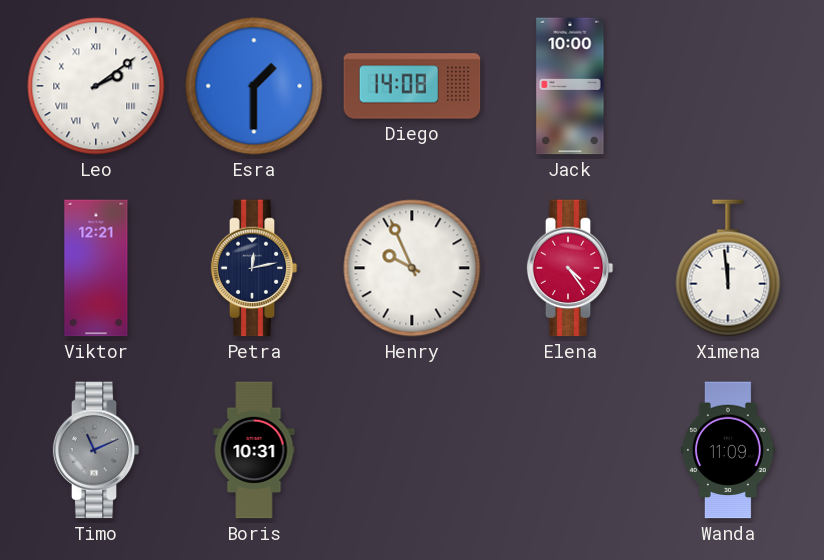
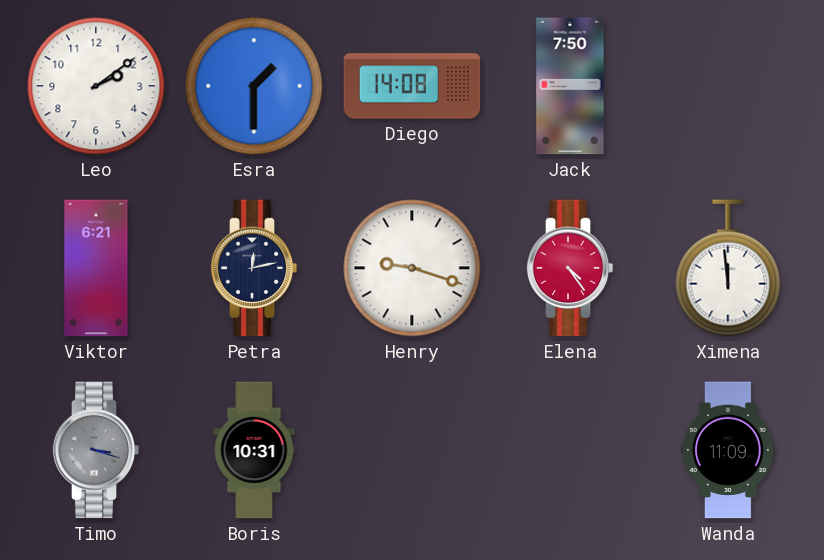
Leo numerals: Roman -> Arabic
Jack: 10:00 -> 7:50
Viktor: 12:21 -> 6:21
Henry: 9:56 -> 9:18
Timo: 11:11 -> 3:18
